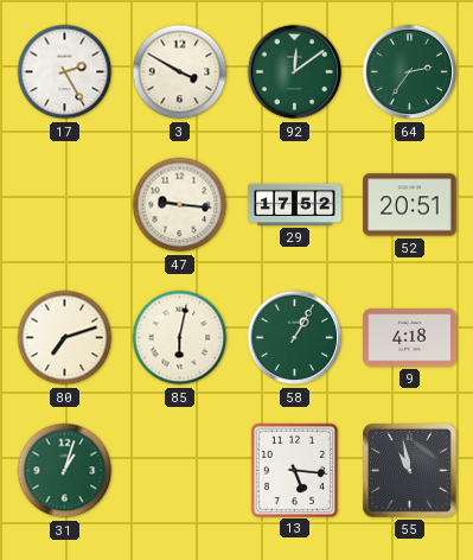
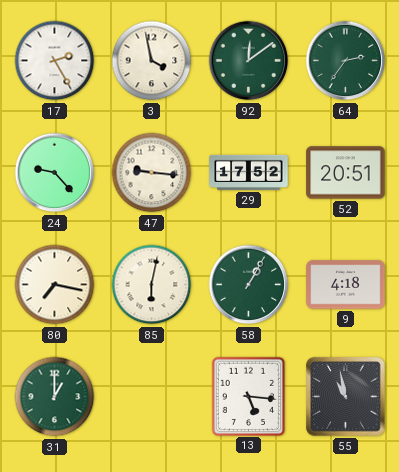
3: 3:50 -> 3:58
24: none -> 9:23
80: 7:12 -> 7:17
31: 1:03 -> 1:00
